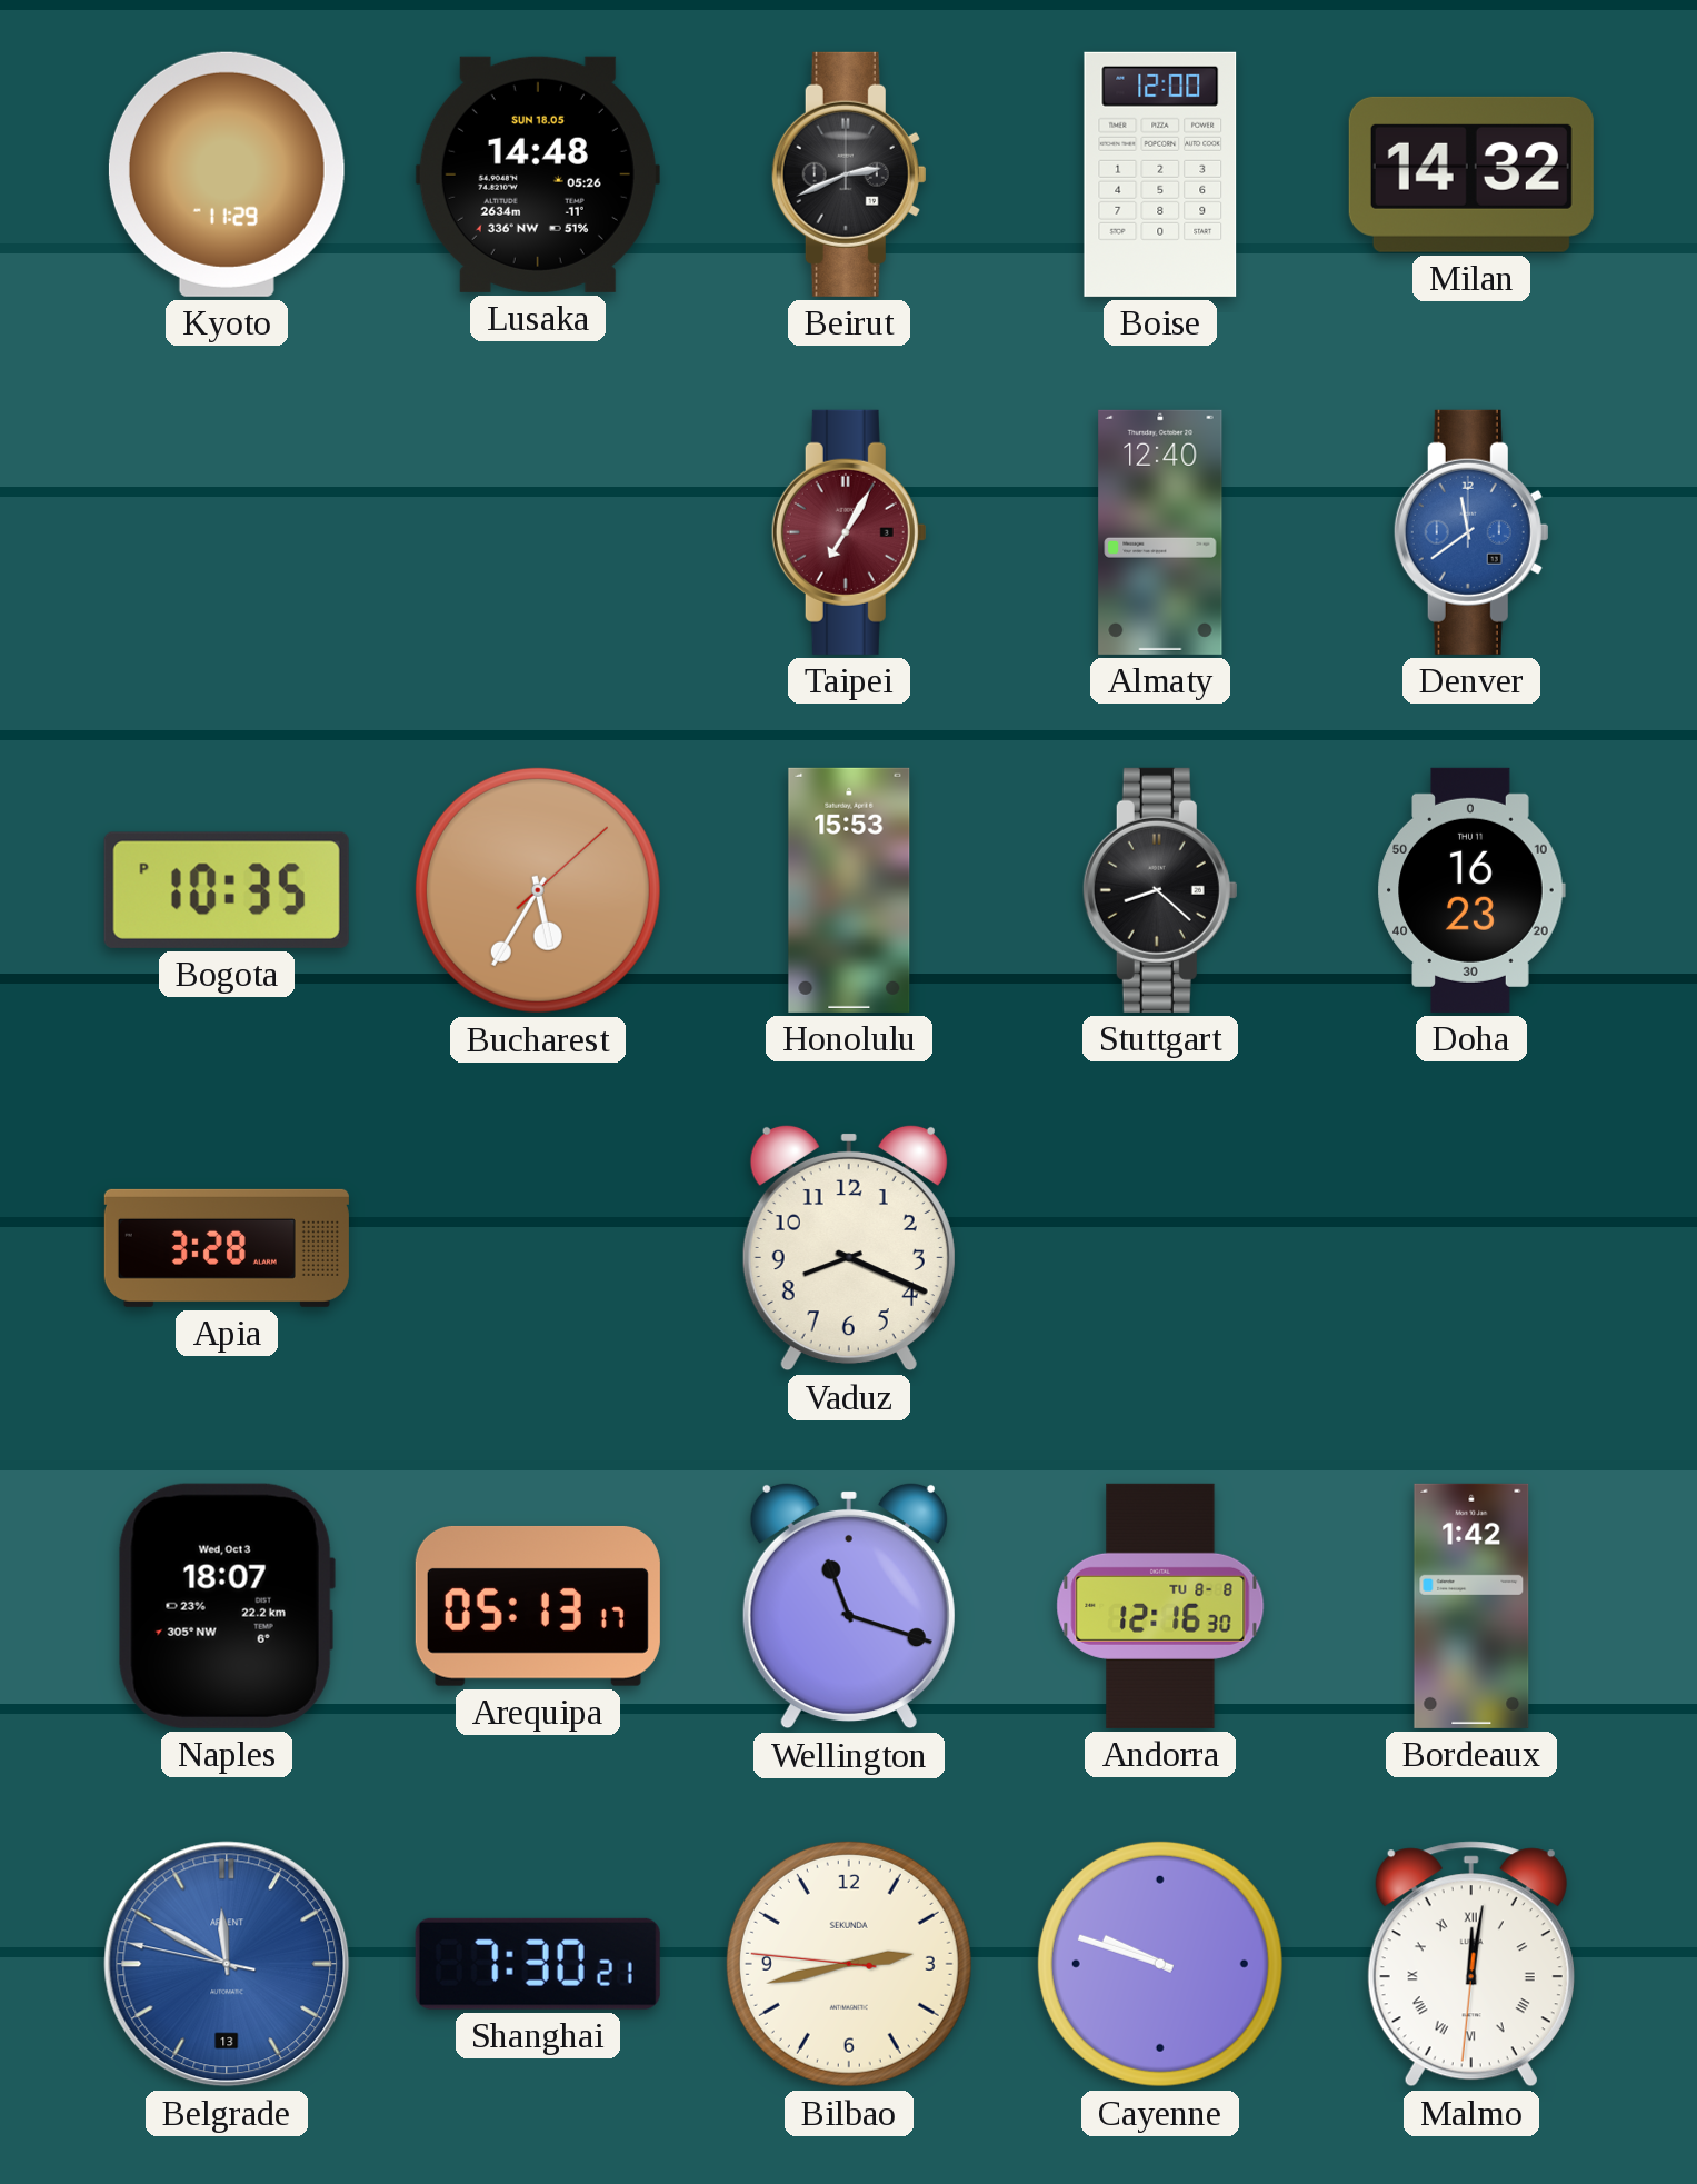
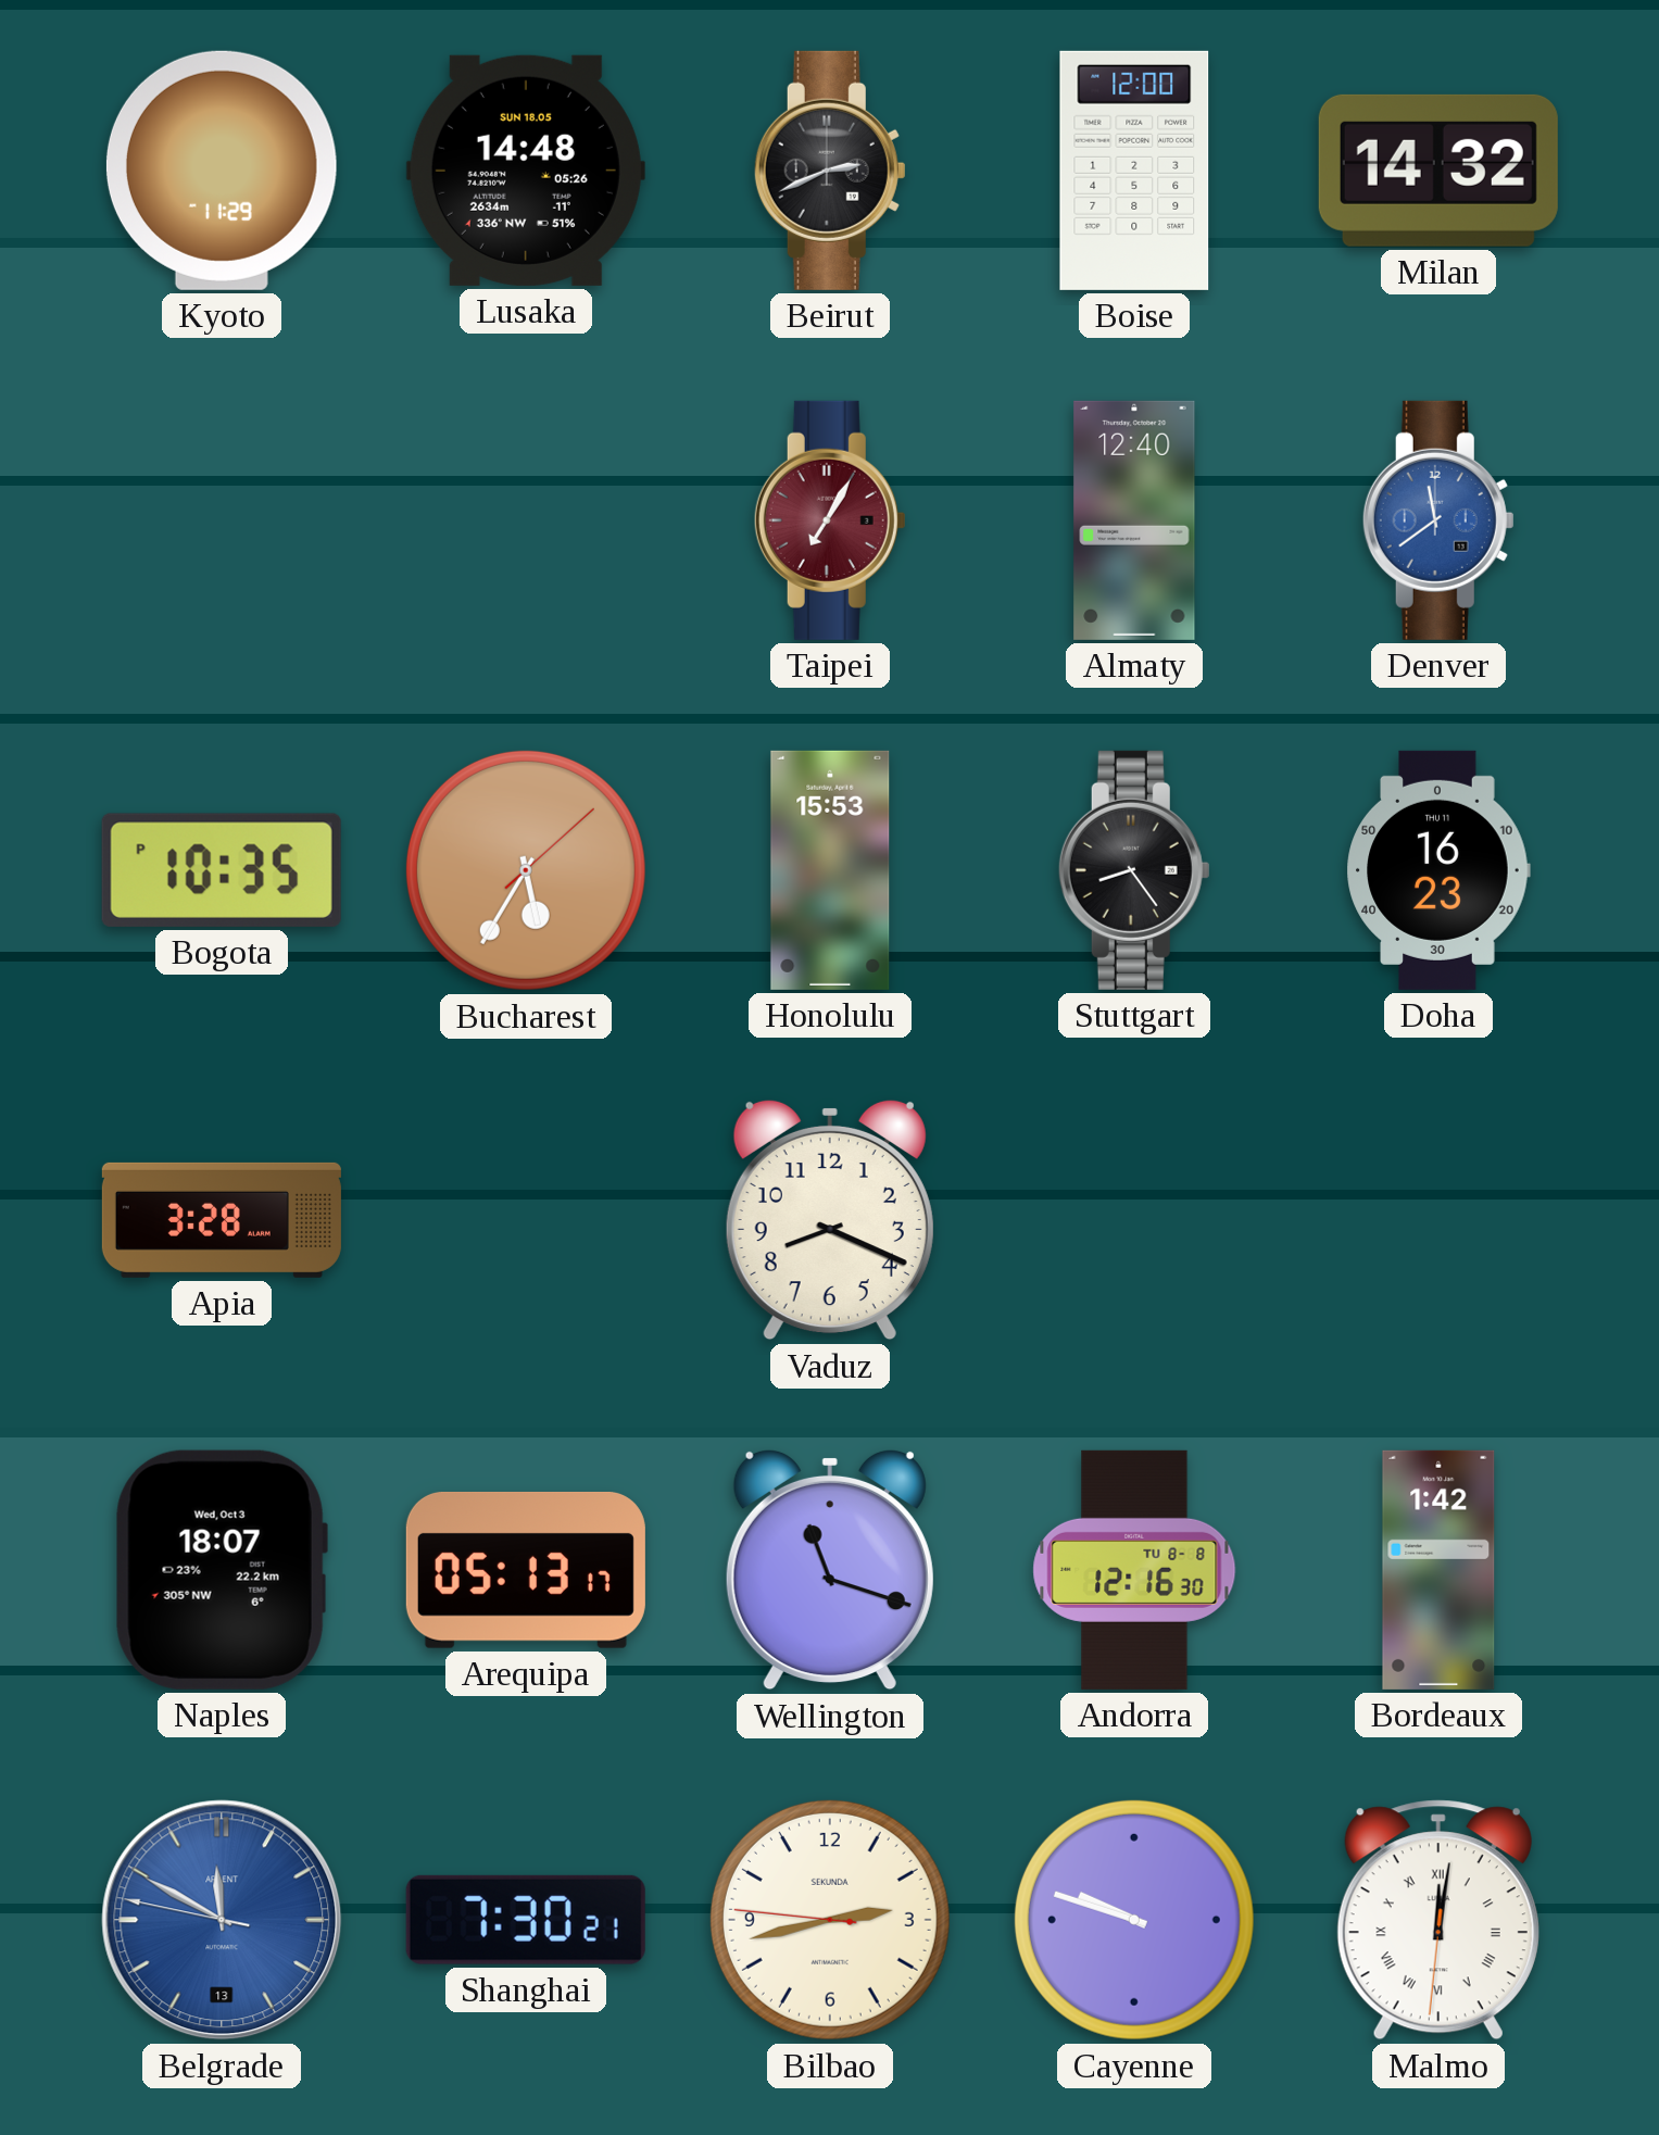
Stuttgart: 8:22 -> 8:24
